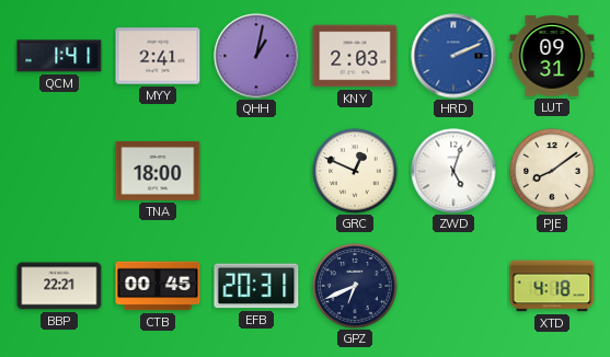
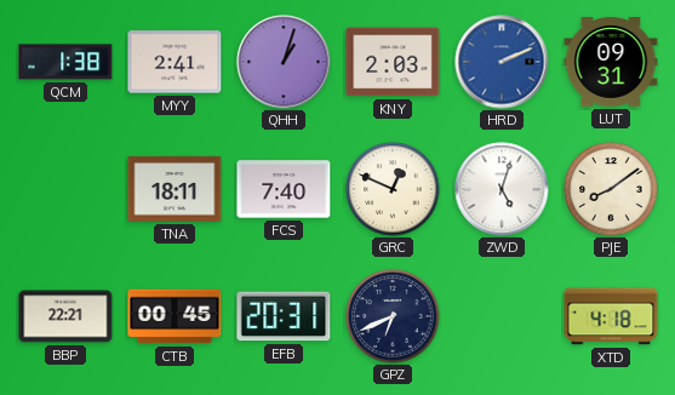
QCM: 1:41 -> 1:38
QHH: 1:02 -> 1:03
TNA: 18:00 -> 18:11
FCS: none -> 7:40
